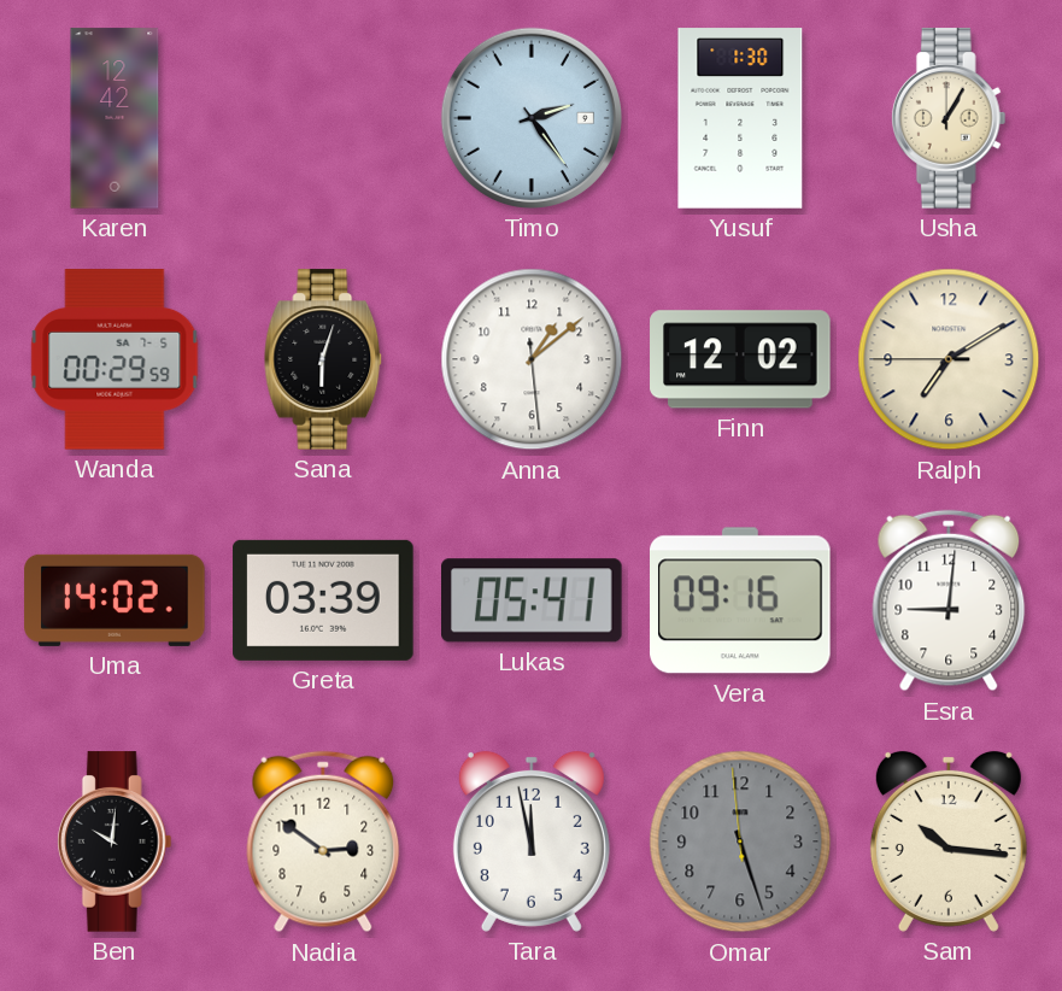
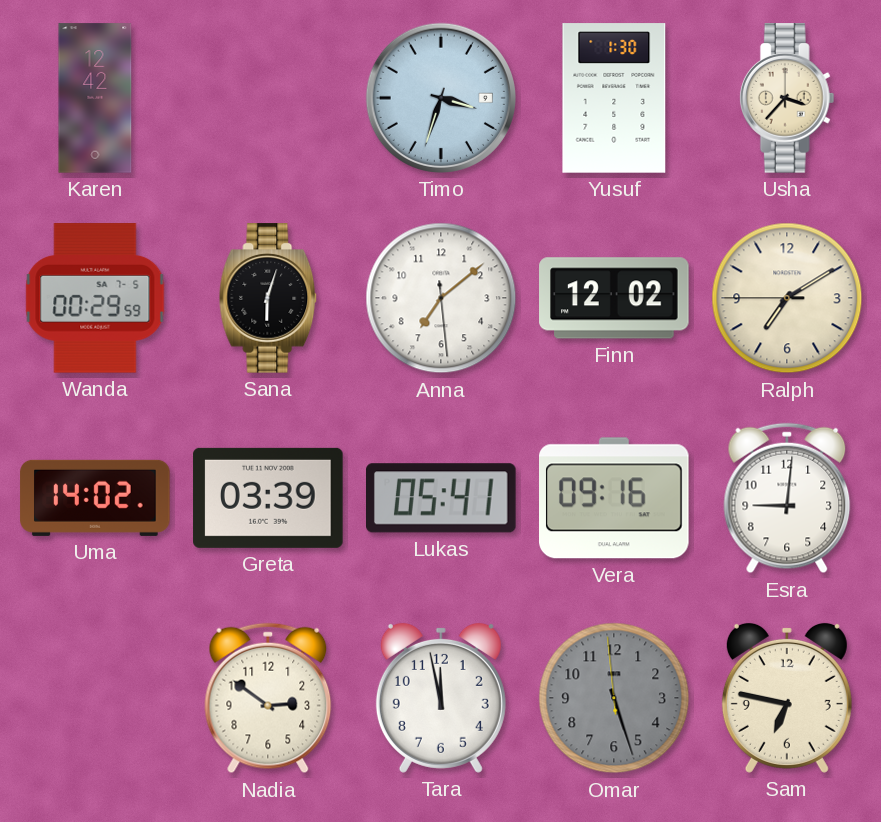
Timo: 2:24 -> 3:33
Usha: 1:05 -> 3:37
Anna: 1:08 -> 7:08
Ben: 10:01 -> none
Sam: 10:16 -> 6:47
